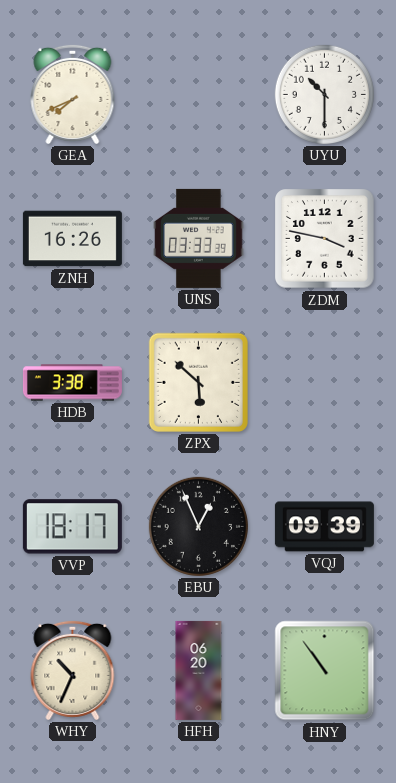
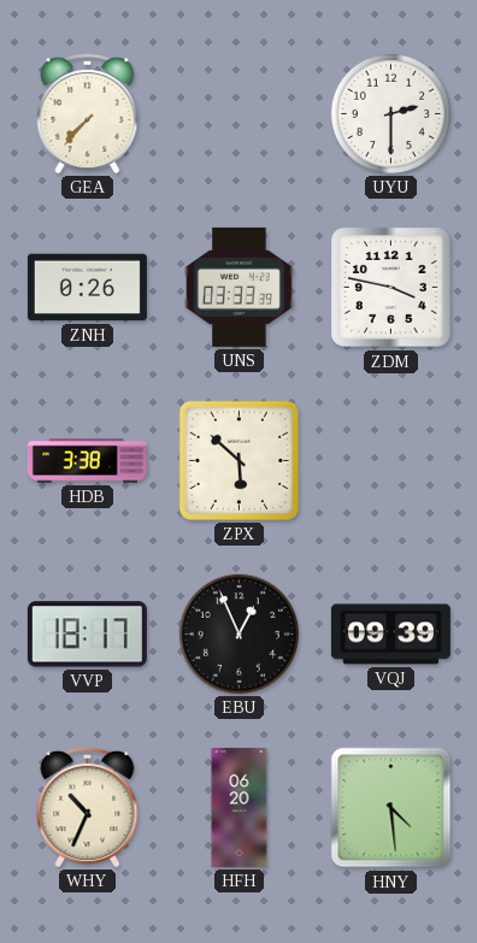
GEA: 7:41 -> 7:37
UYU: 10:30 -> 2:30
ZNH: 16:26 -> 0:26
HNY: 10:54 -> 4:29
